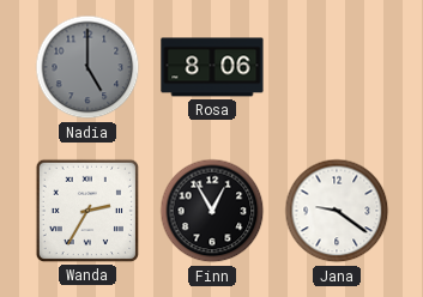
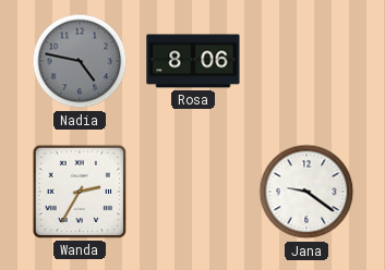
Nadia: 5:00 -> 4:47
Finn: 12:55 -> none
